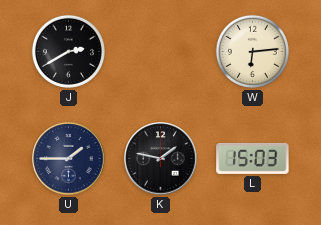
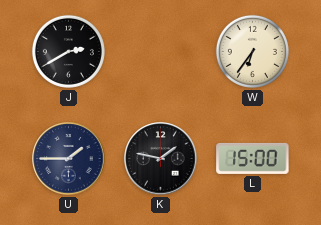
W: 6:14 -> 6:36
L: 15:03 -> 15:00
